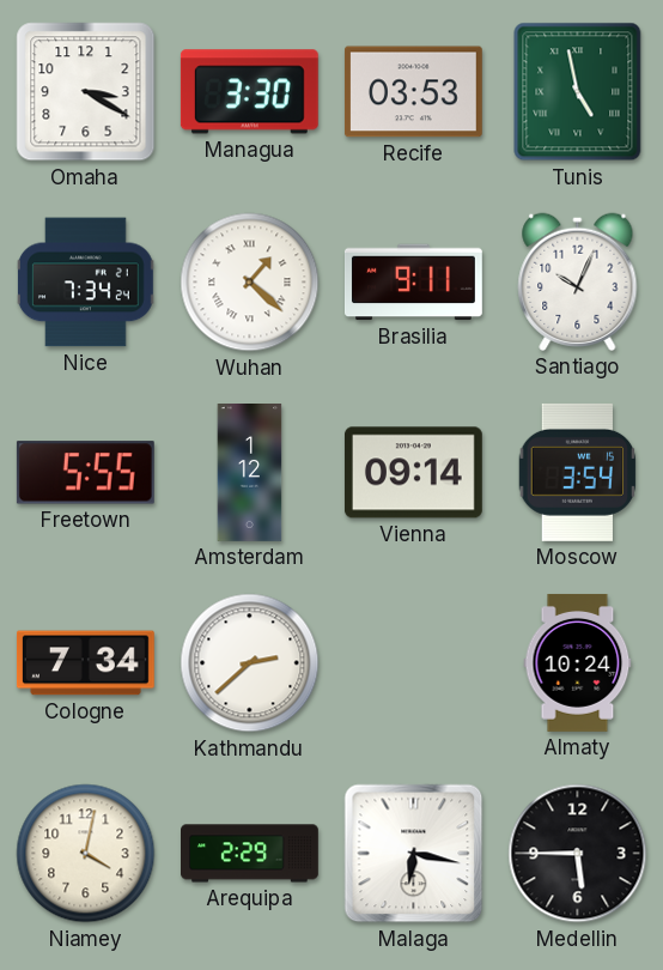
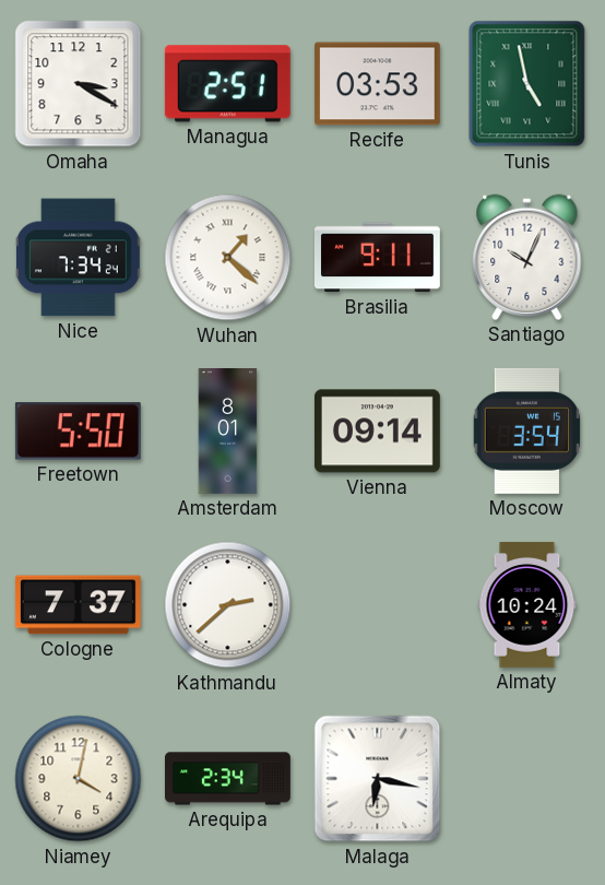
Managua: 3:30 -> 2:51
Freetown: 5:55 -> 5:50
Amsterdam: 1:12 -> 8:01
Cologne: 7:34 -> 7:37
Arequipa: 2:29 -> 2:34
Medellin: 5:45 -> none
